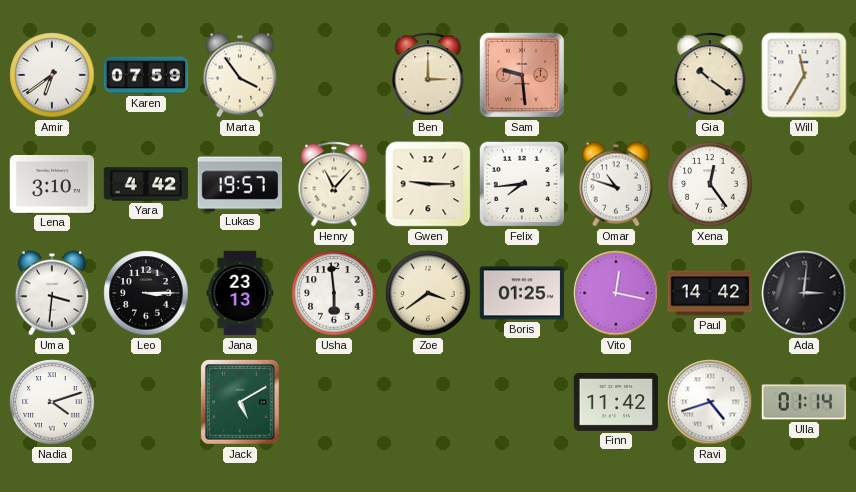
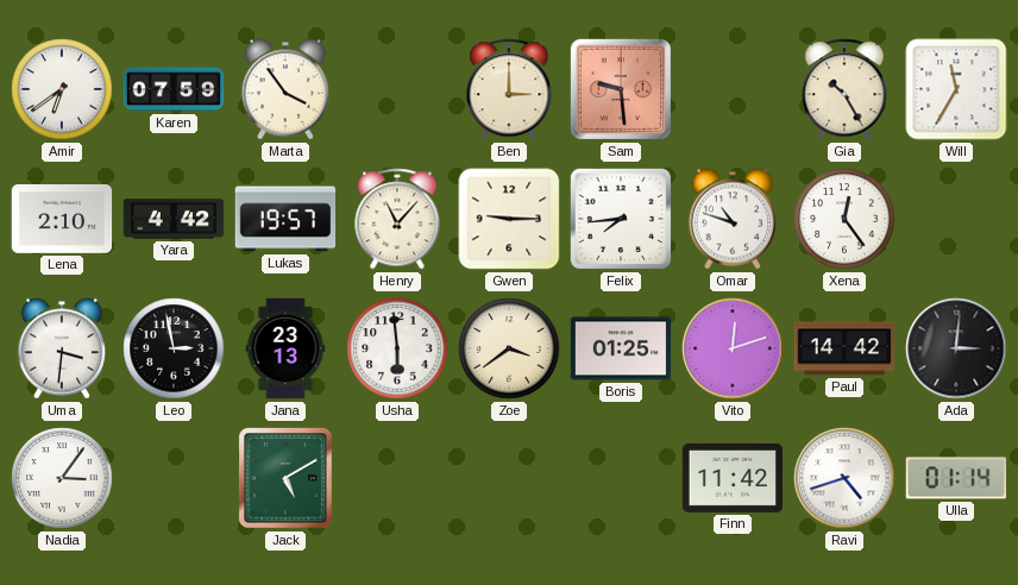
Gia: 10:21 -> 10:25
Lena: 3:10 -> 2:10
Leo: 3:15 -> 2:58
Vito: 12:17 -> 12:12
Nadia: 4:12 -> 3:06
